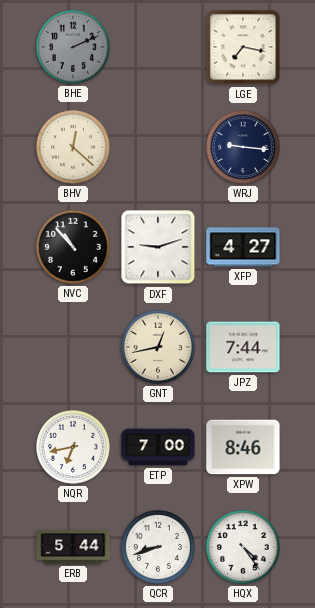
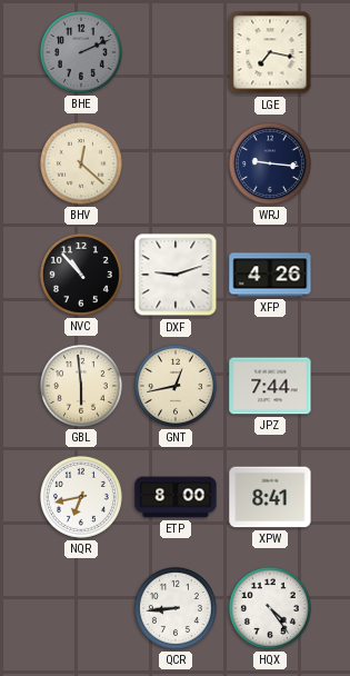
XFP: 4:27 -> 4:26
GBL: none -> 5:59
ETP: 7:00 -> 8:00
XPW: 8:46 -> 8:41
ERB: 5:44 -> none
QCR: 8:42 -> 8:44
